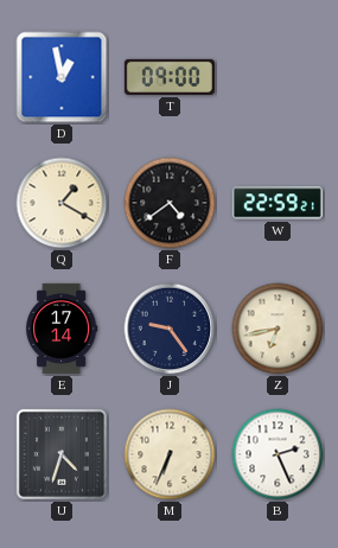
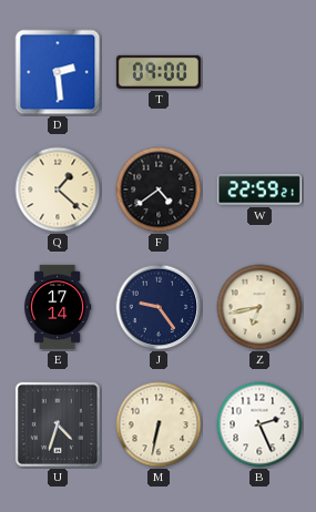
D: 12:58 -> 2:29
Q: 1:20 -> 1:22
M: 6:34 -> 6:32
